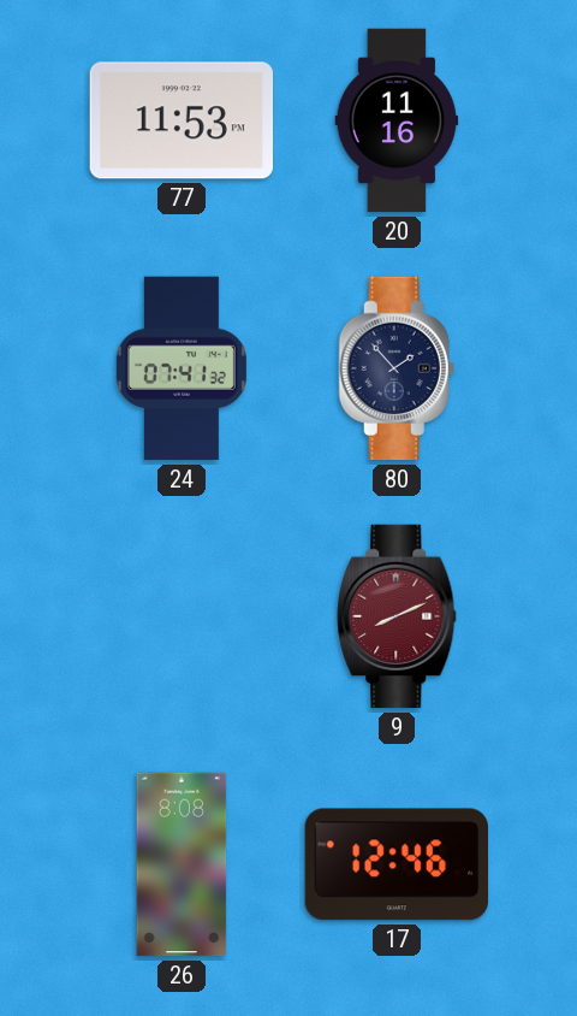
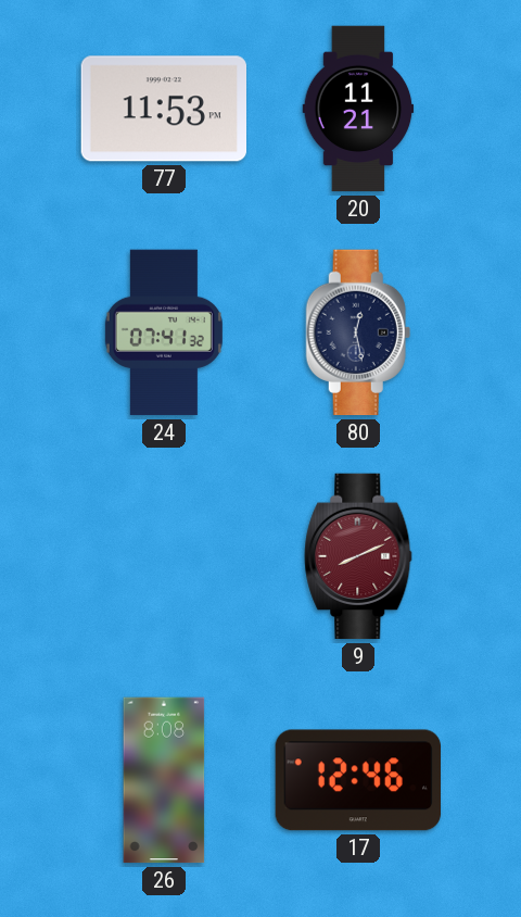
20: 11:16 -> 11:21
80: 1:53 -> 12:28
